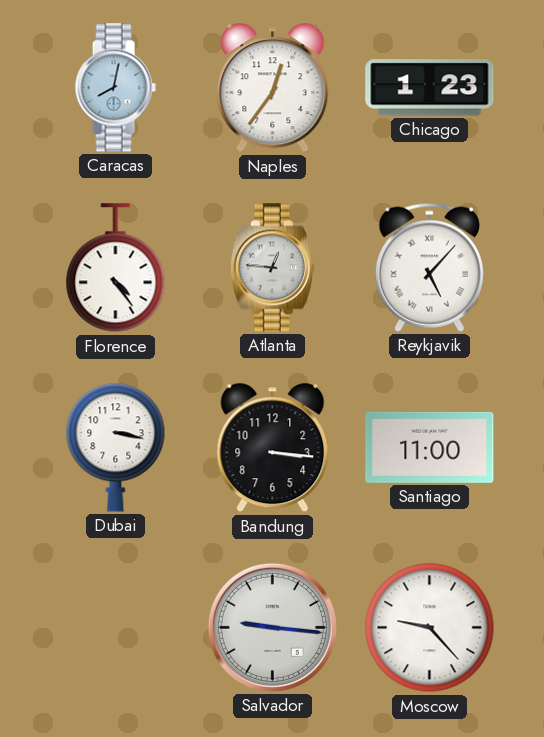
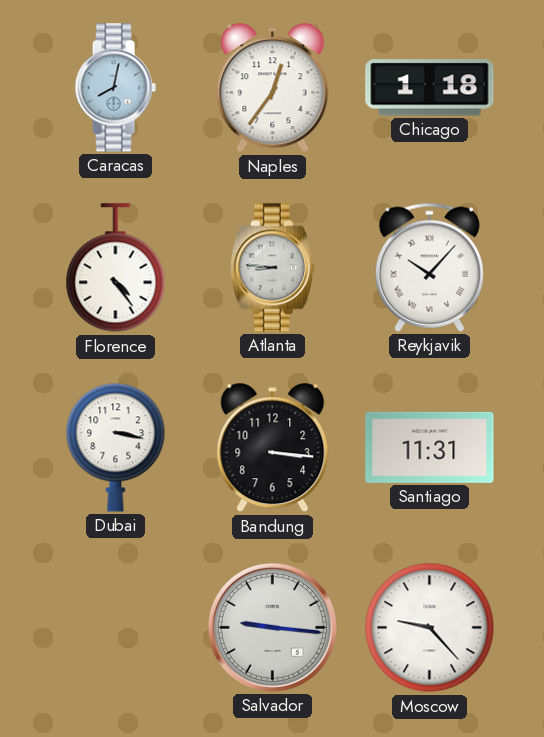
Chicago: 1:23 -> 1:18
Atlanta: 12:46 -> 8:46
Reykjavik: 5:07 -> 10:07
Santiago: 11:00 -> 11:31
